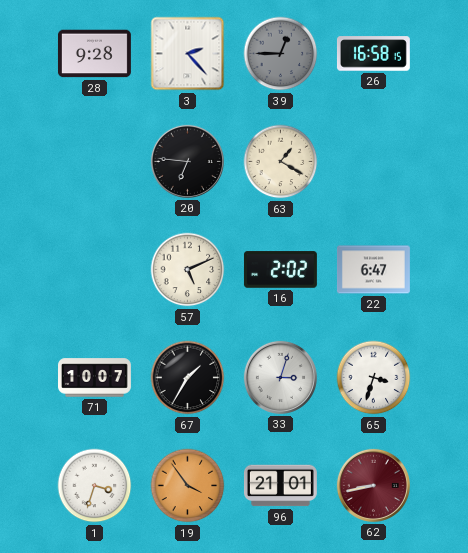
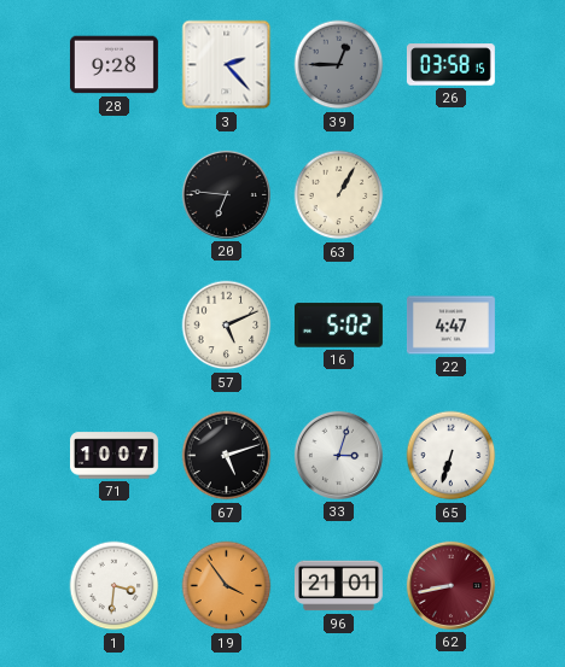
26: 16:58 -> 03:58
63: 1:20 -> 1:05
16: 2:02 -> 5:02
22: 6:47 -> 4:47
67: 1:35 -> 5:12
65: 3:33 -> 6:33
1: 3:33 -> 3:31
